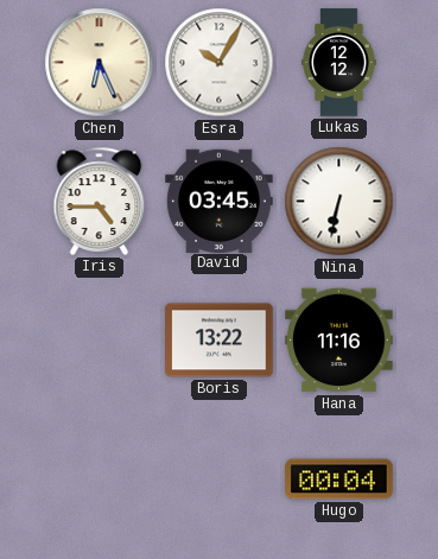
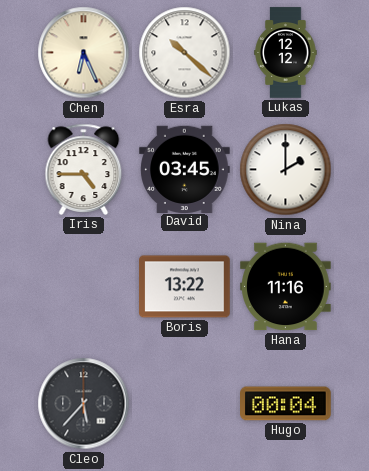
Esra: 10:05 -> 10:22
Nina: 6:32 -> 2:00
Cleo: none -> 5:37
